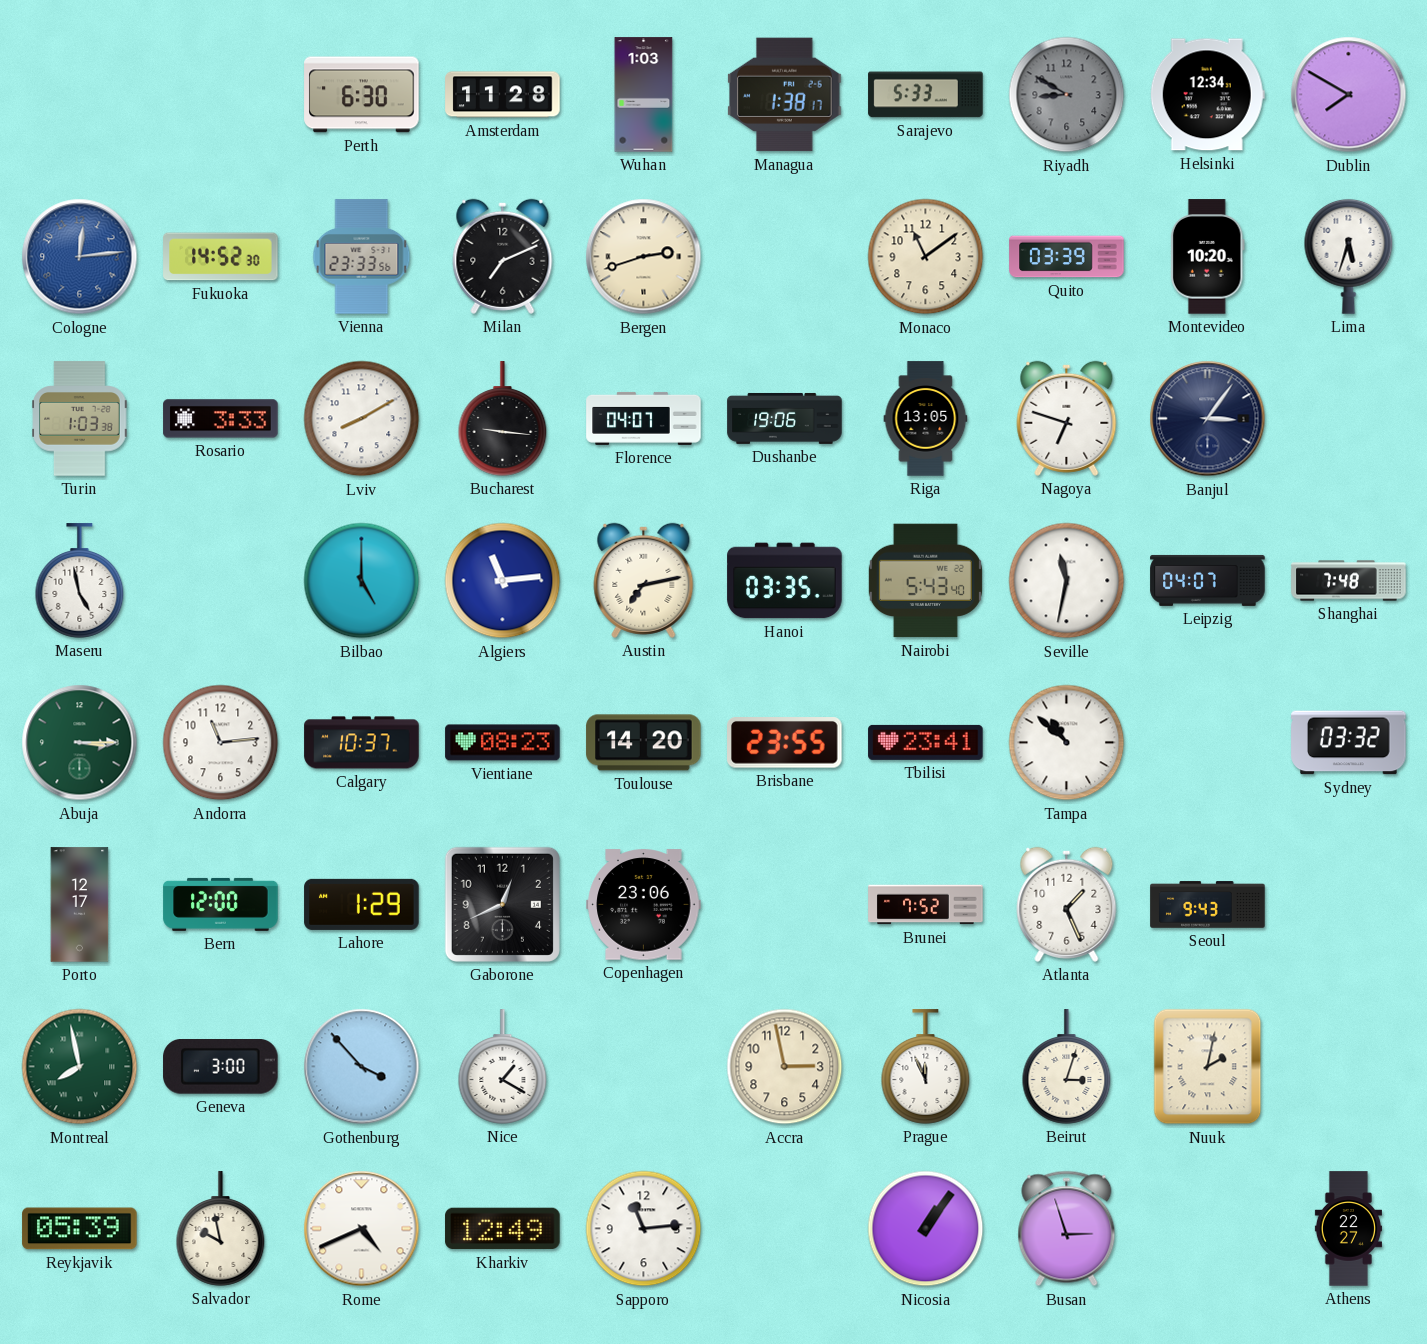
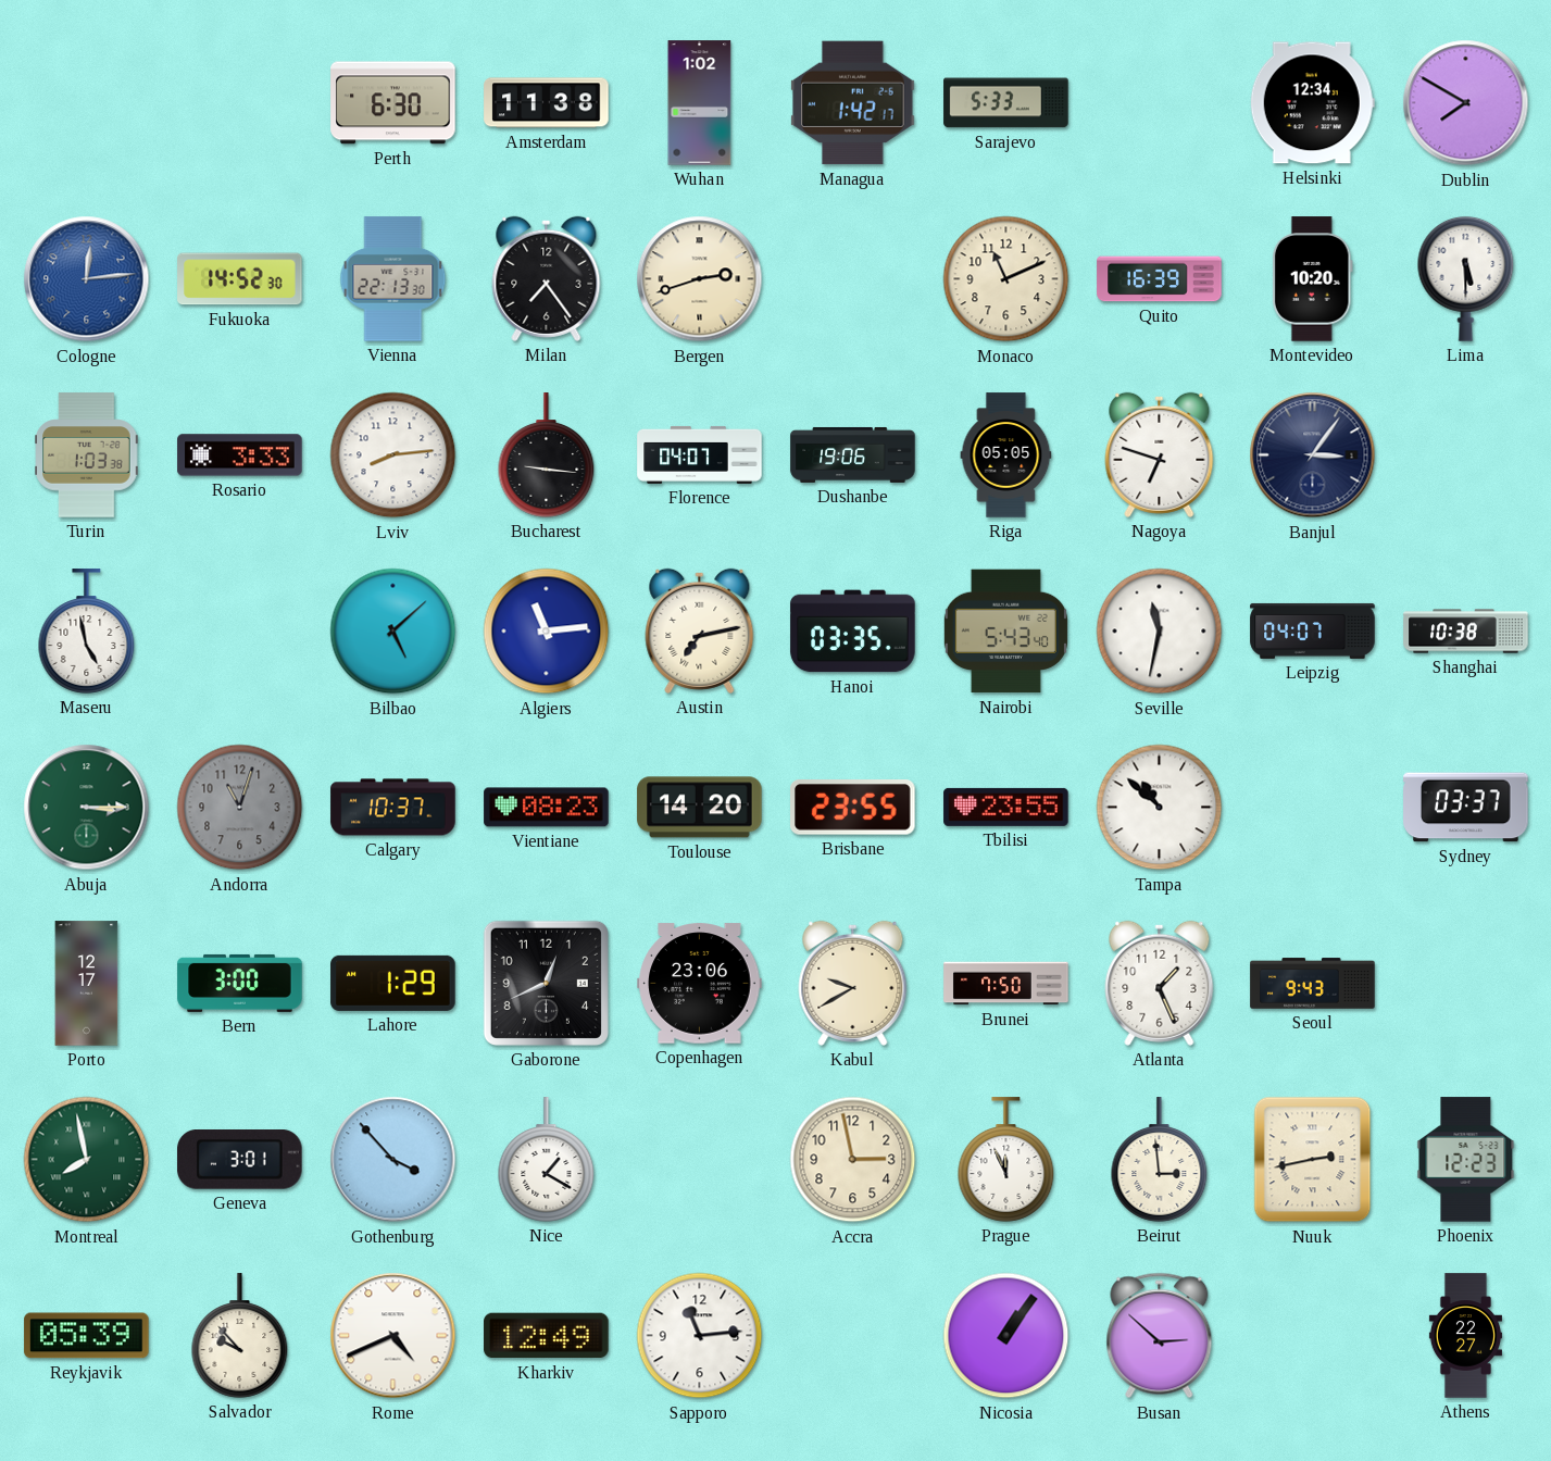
Amsterdam: 11:28 -> 11:38
Wuhan: 1:03 -> 1:02
Managua: 1:38 -> 1:42
Riyadh: 8:50 -> none
Vienna: 23:33 -> 22:13
Milan: 7:11 -> 7:24
Monaco: 11:09 -> 11:11
Quito: 03:39 -> 16:39
Lima: 5:33 -> 5:30
Lviv: 8:10 -> 8:14
Riga: 13:05 -> 05:05
Bilbao: 5:00 -> 5:08
Shanghai: 7:48 -> 10:38
Andorra: 11:14 -> 11:03
Andorra dial: white -> grey
Tbilisi: 23:41 -> 23:55
Sydney: 03:32 -> 03:37
Bern: 12:00 -> 3:00
Kabul: none -> 9:40
Brunei: 7:52 -> 7:50
Geneva: 3:00 -> 3:01
Beirut: 3:03 -> 2:59
Nuuk: 2:02 -> 2:43
Phoenix: none -> 12:23
Salvador: 9:58 -> 9:53
Busan: 2:57 -> 2:52
